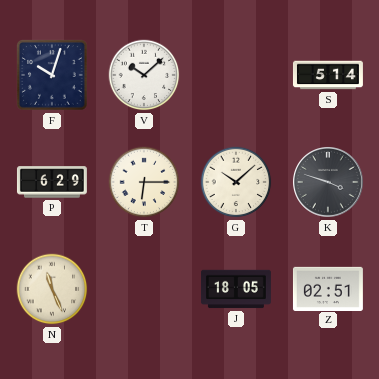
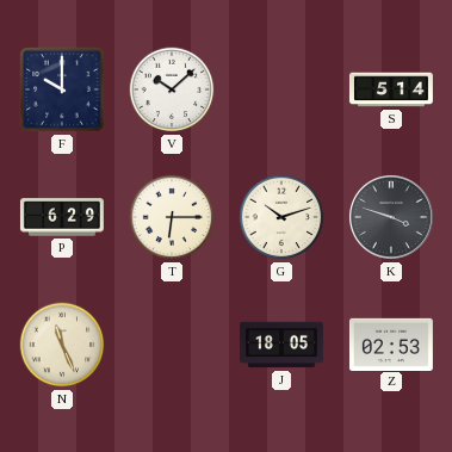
F: 10:03 -> 10:00
G: 10:08 -> 10:12
Z: 02:51 -> 02:53
